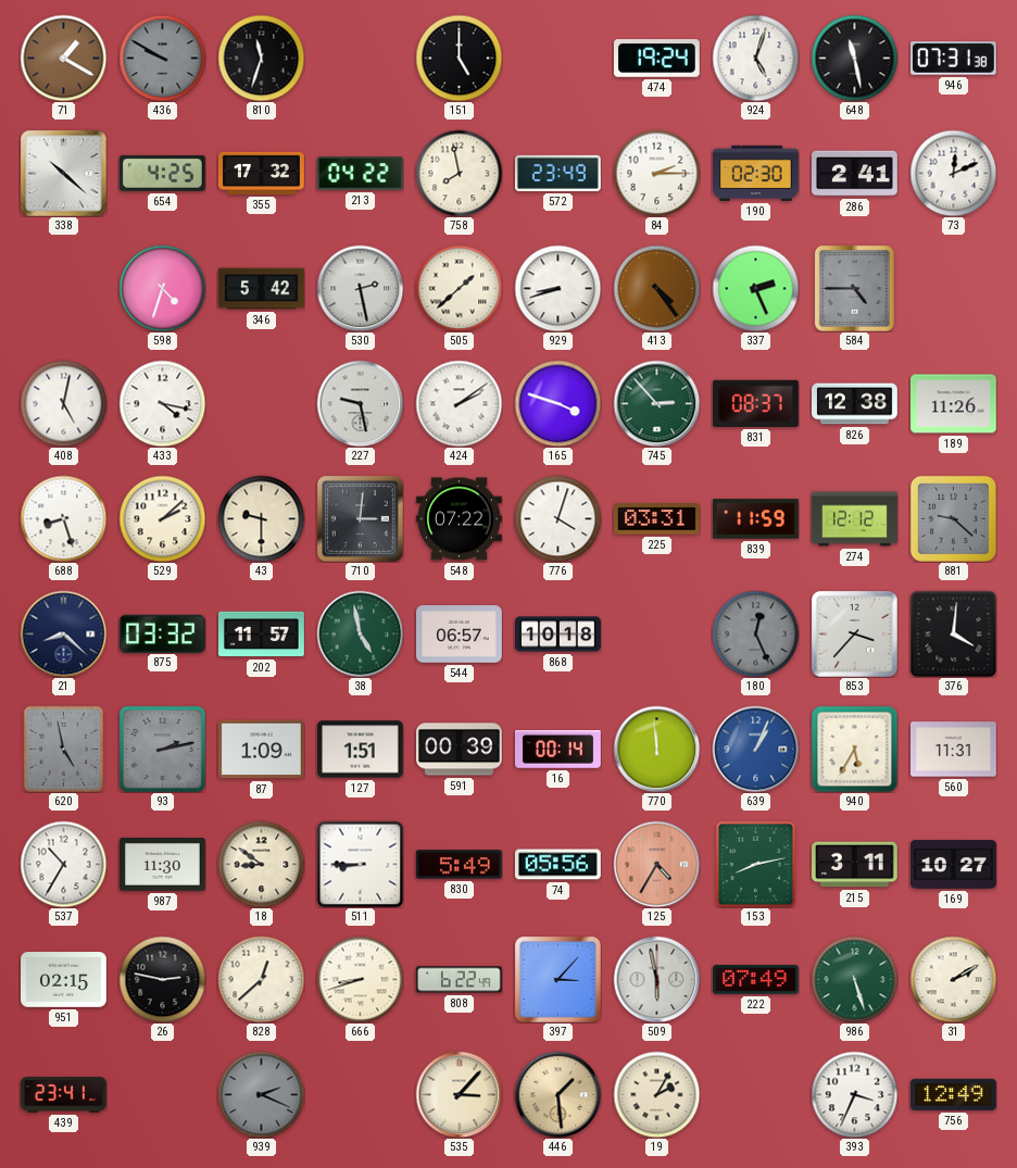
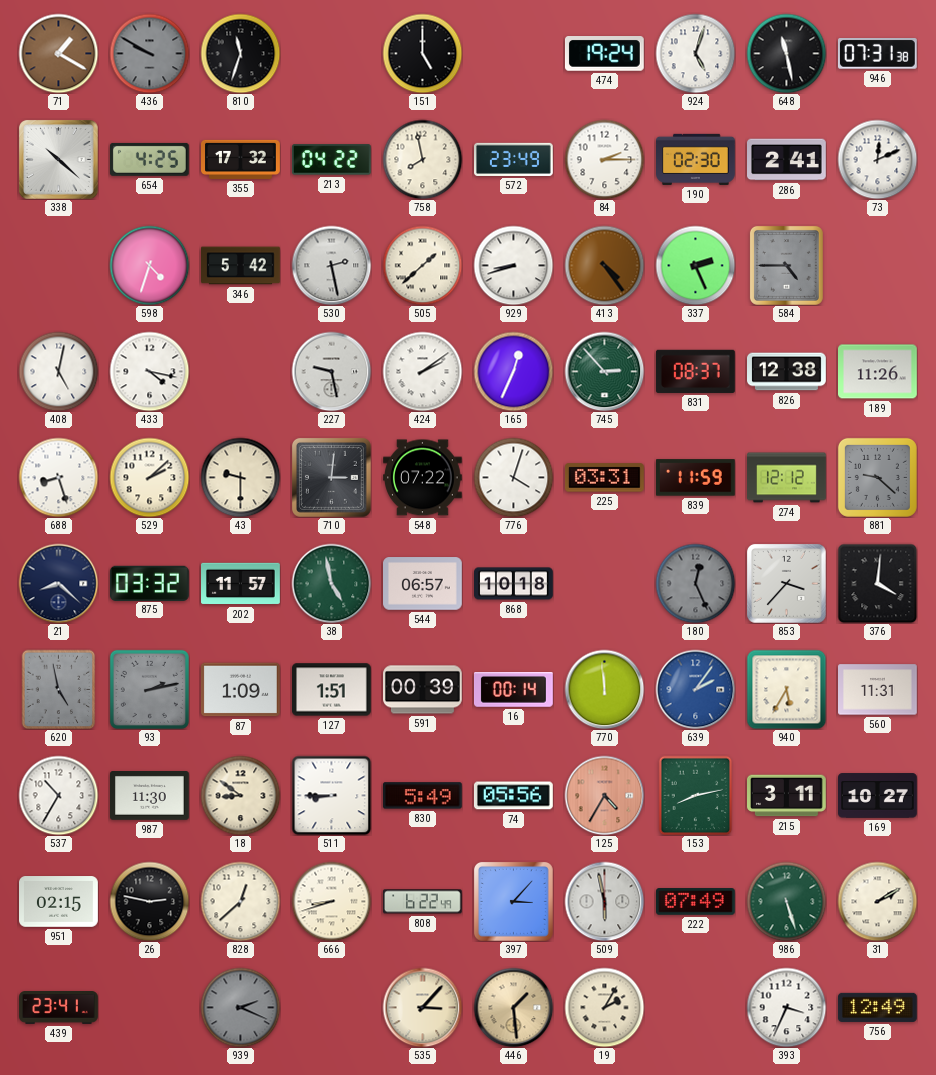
165: 3:48 -> 12:34
639: 1:04 -> 2:06
